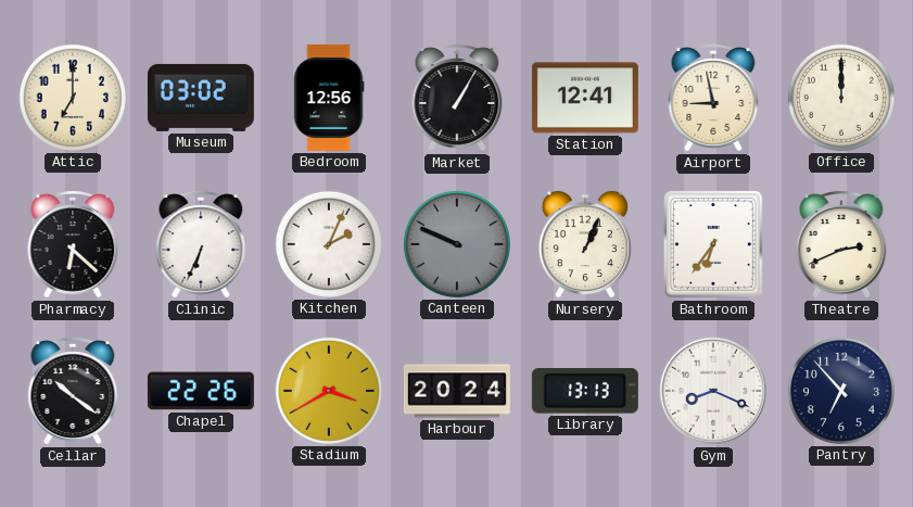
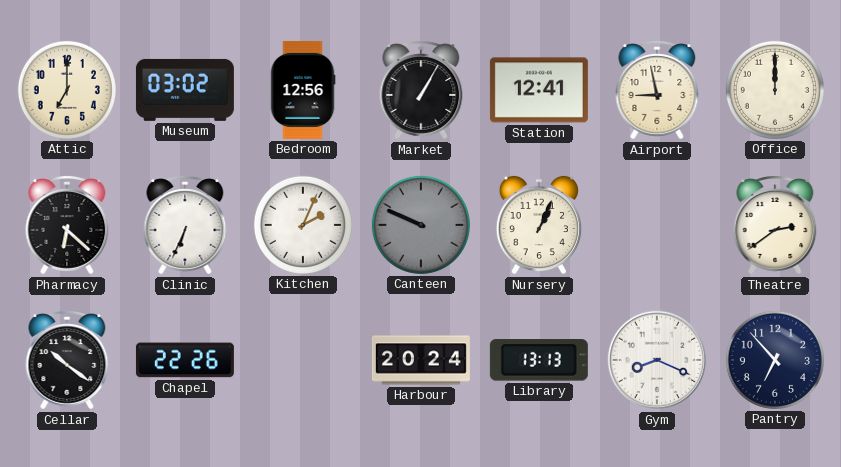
Bathroom: 6:36 -> none
Theatre: 2:41 -> 2:39
Stadium: 3:40 -> none
